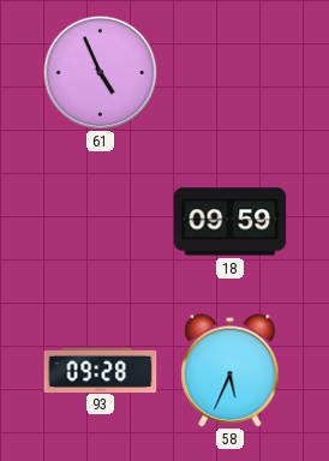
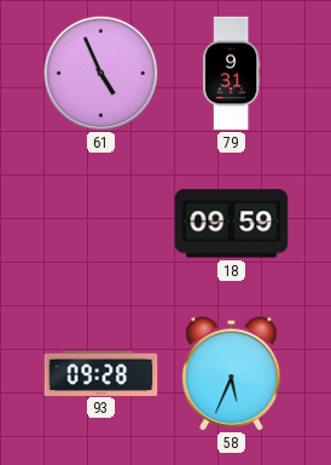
79: none -> 9:31
